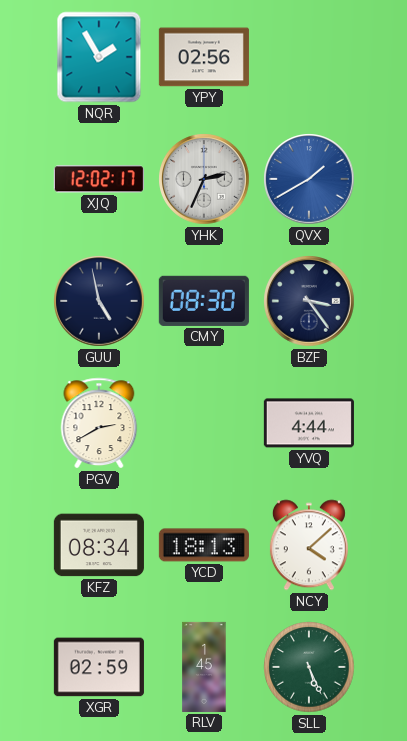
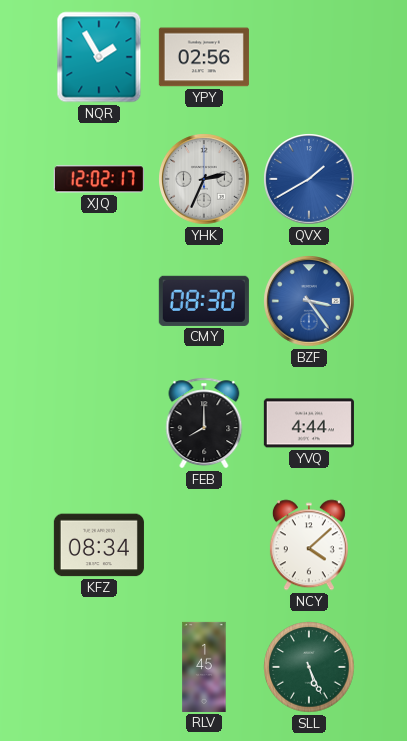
GUU: 4:58 -> none
BZF dial: navy -> blue
PGV: 2:40 -> none
FEB: none -> 8:00
YCD: 18:13 -> none
XGR: 02:59 -> none
